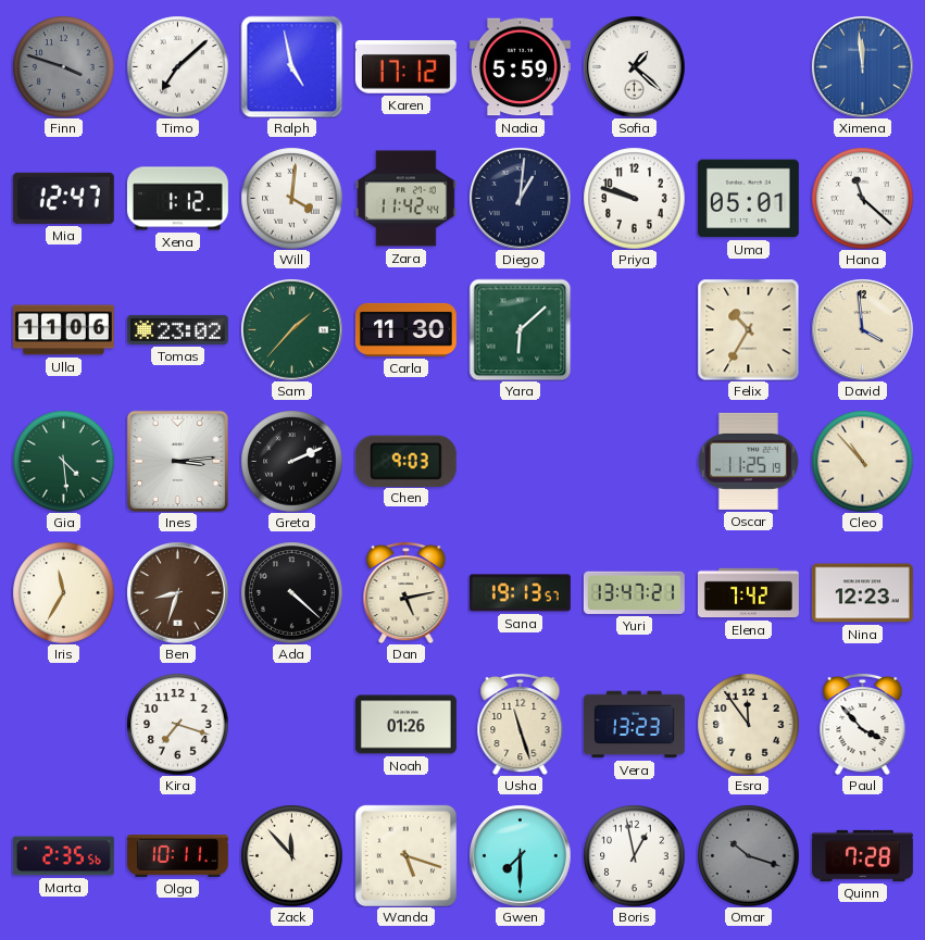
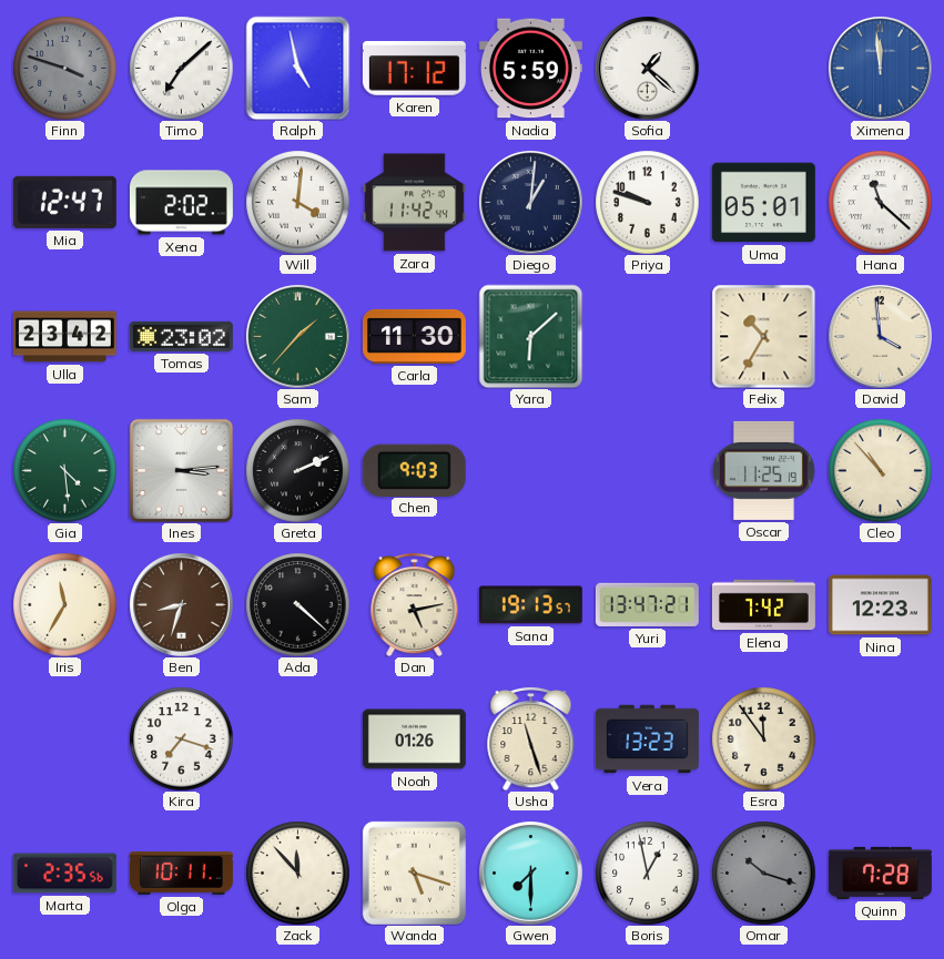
Xena: 1:12 -> 2:02
Ulla: 11:06 -> 23:42
Paul: 3:53 -> none
